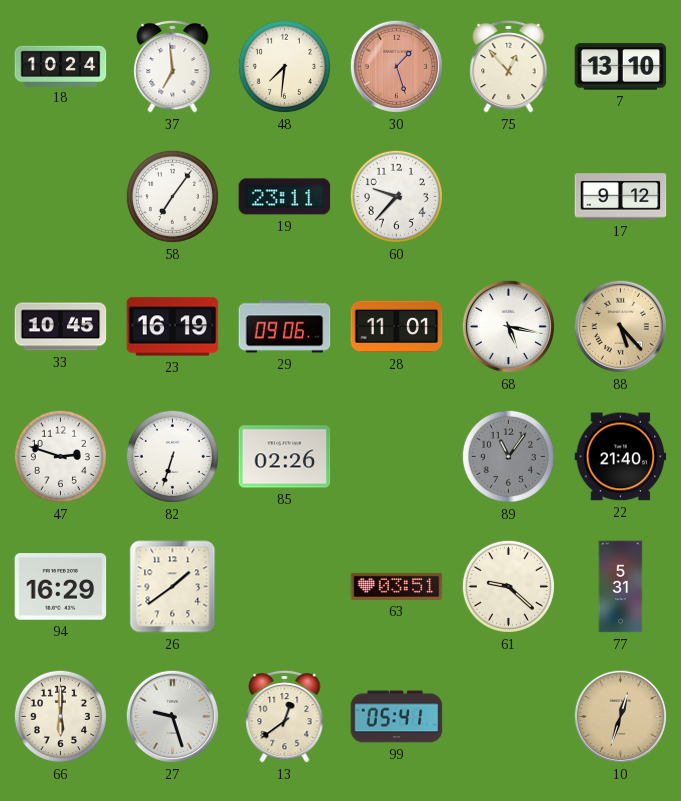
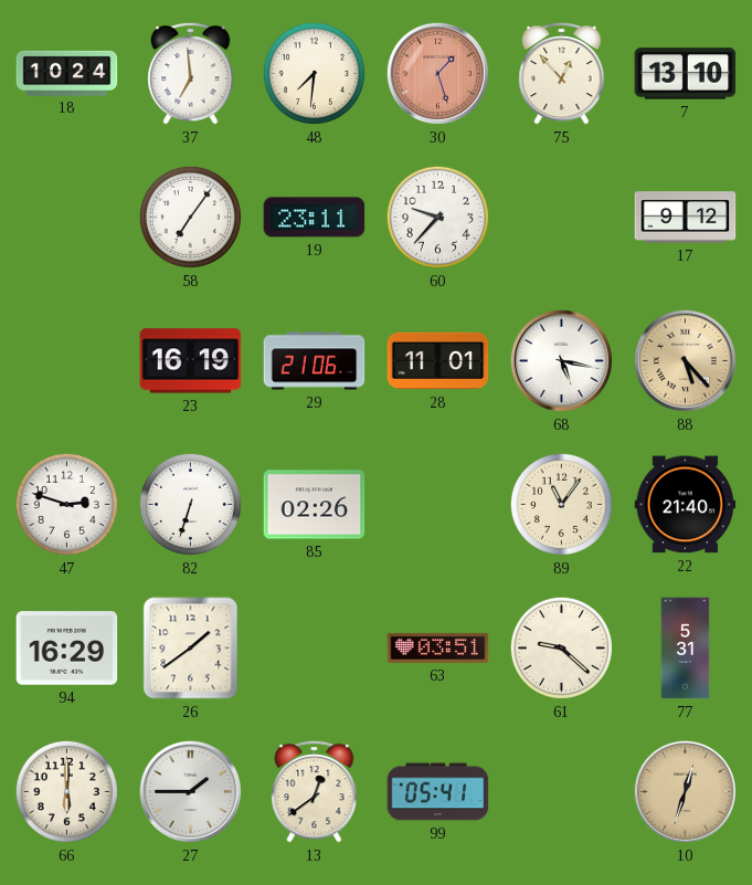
33: 10:45 -> none
29: 09:06 -> 21:06
89 dial: grey -> cream
27: 9:27 -> 1:45
